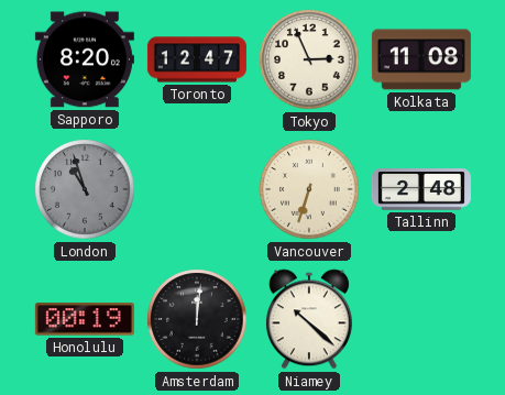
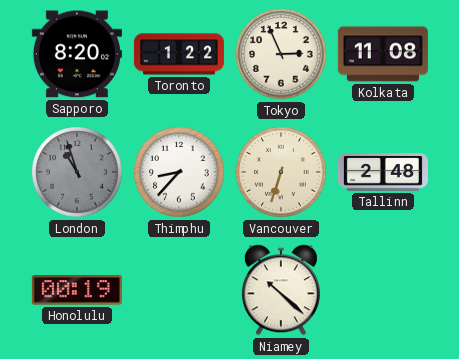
Toronto: 12:47 -> 1:22
Thimphu: none -> 8:37
Amsterdam: 12:01 -> none
